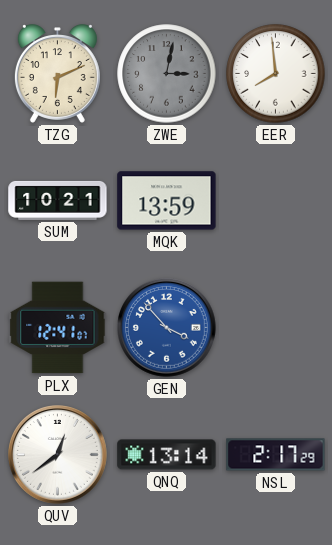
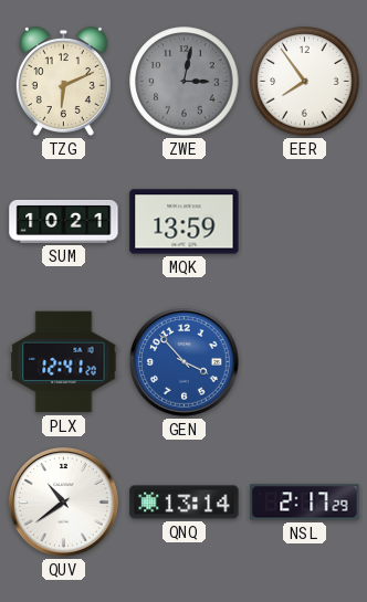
EER: 7:59 -> 7:54
PLX: 12:41:07 -> 12:41:20
QUV: 12:39 -> 10:39
